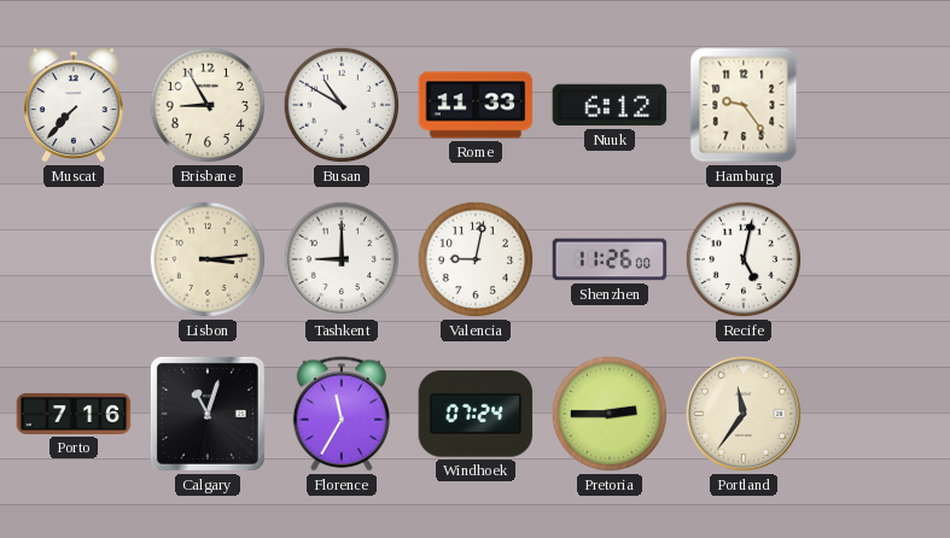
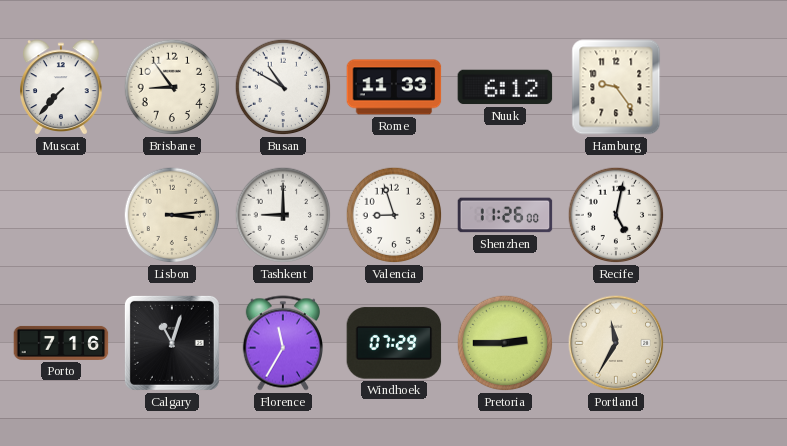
Brisbane: 8:55 -> 8:54
Valencia: 9:02 -> 8:57
Windhoek: 07:24 -> 07:29
Portland: 11:36 -> 11:35
